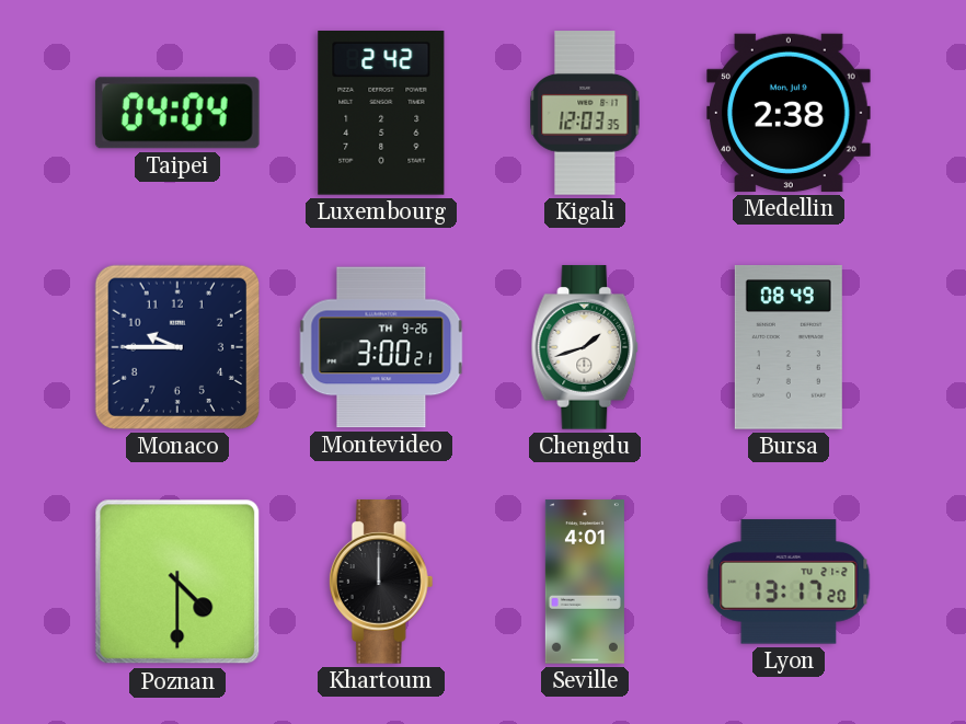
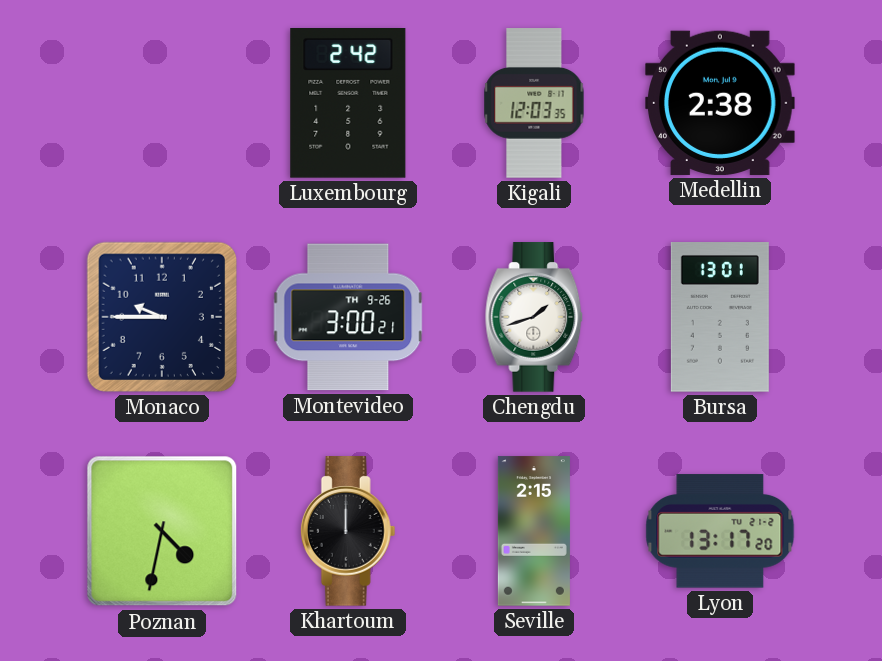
Taipei: 04:04 -> none
Bursa: 08:49 -> 13:01
Poznan: 4:30 -> 4:32
Seville: 4:01 -> 2:15
